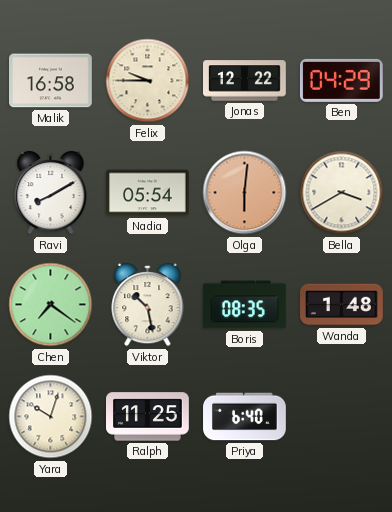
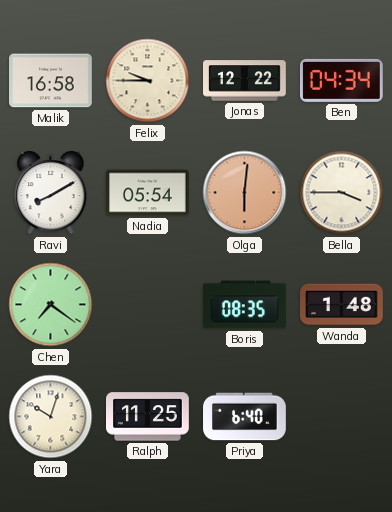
Ben: 04:29 -> 04:34
Bella: 3:40 -> 3:45
Viktor: 10:28 -> none
